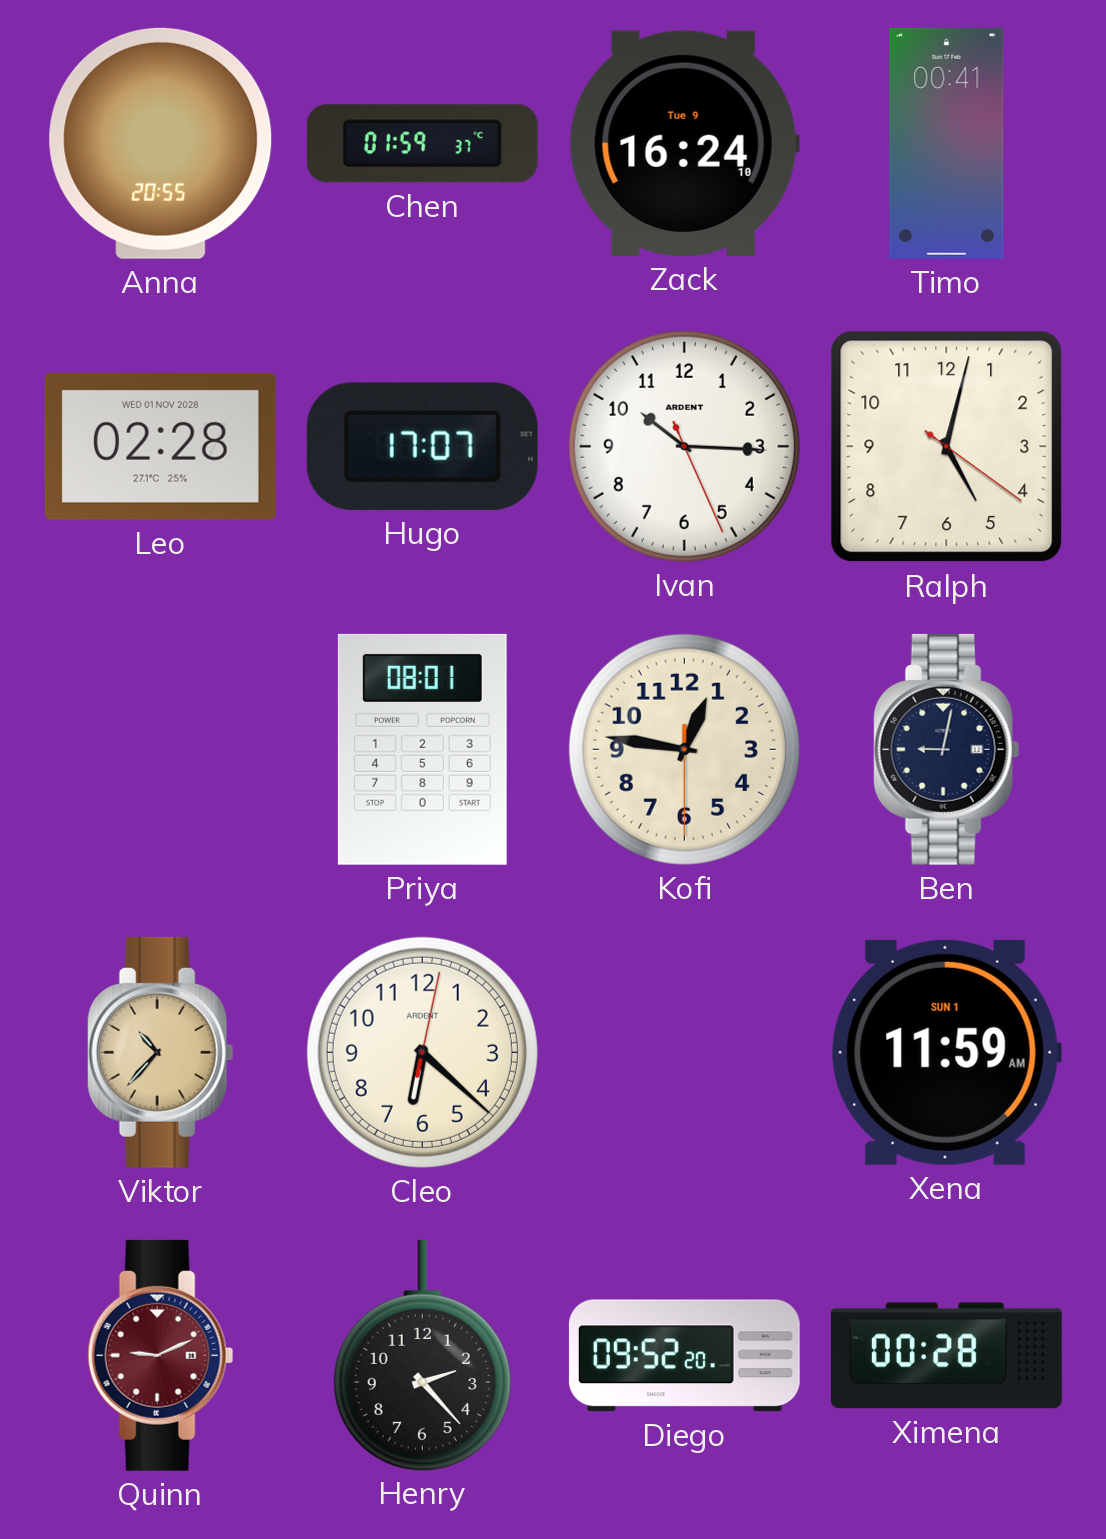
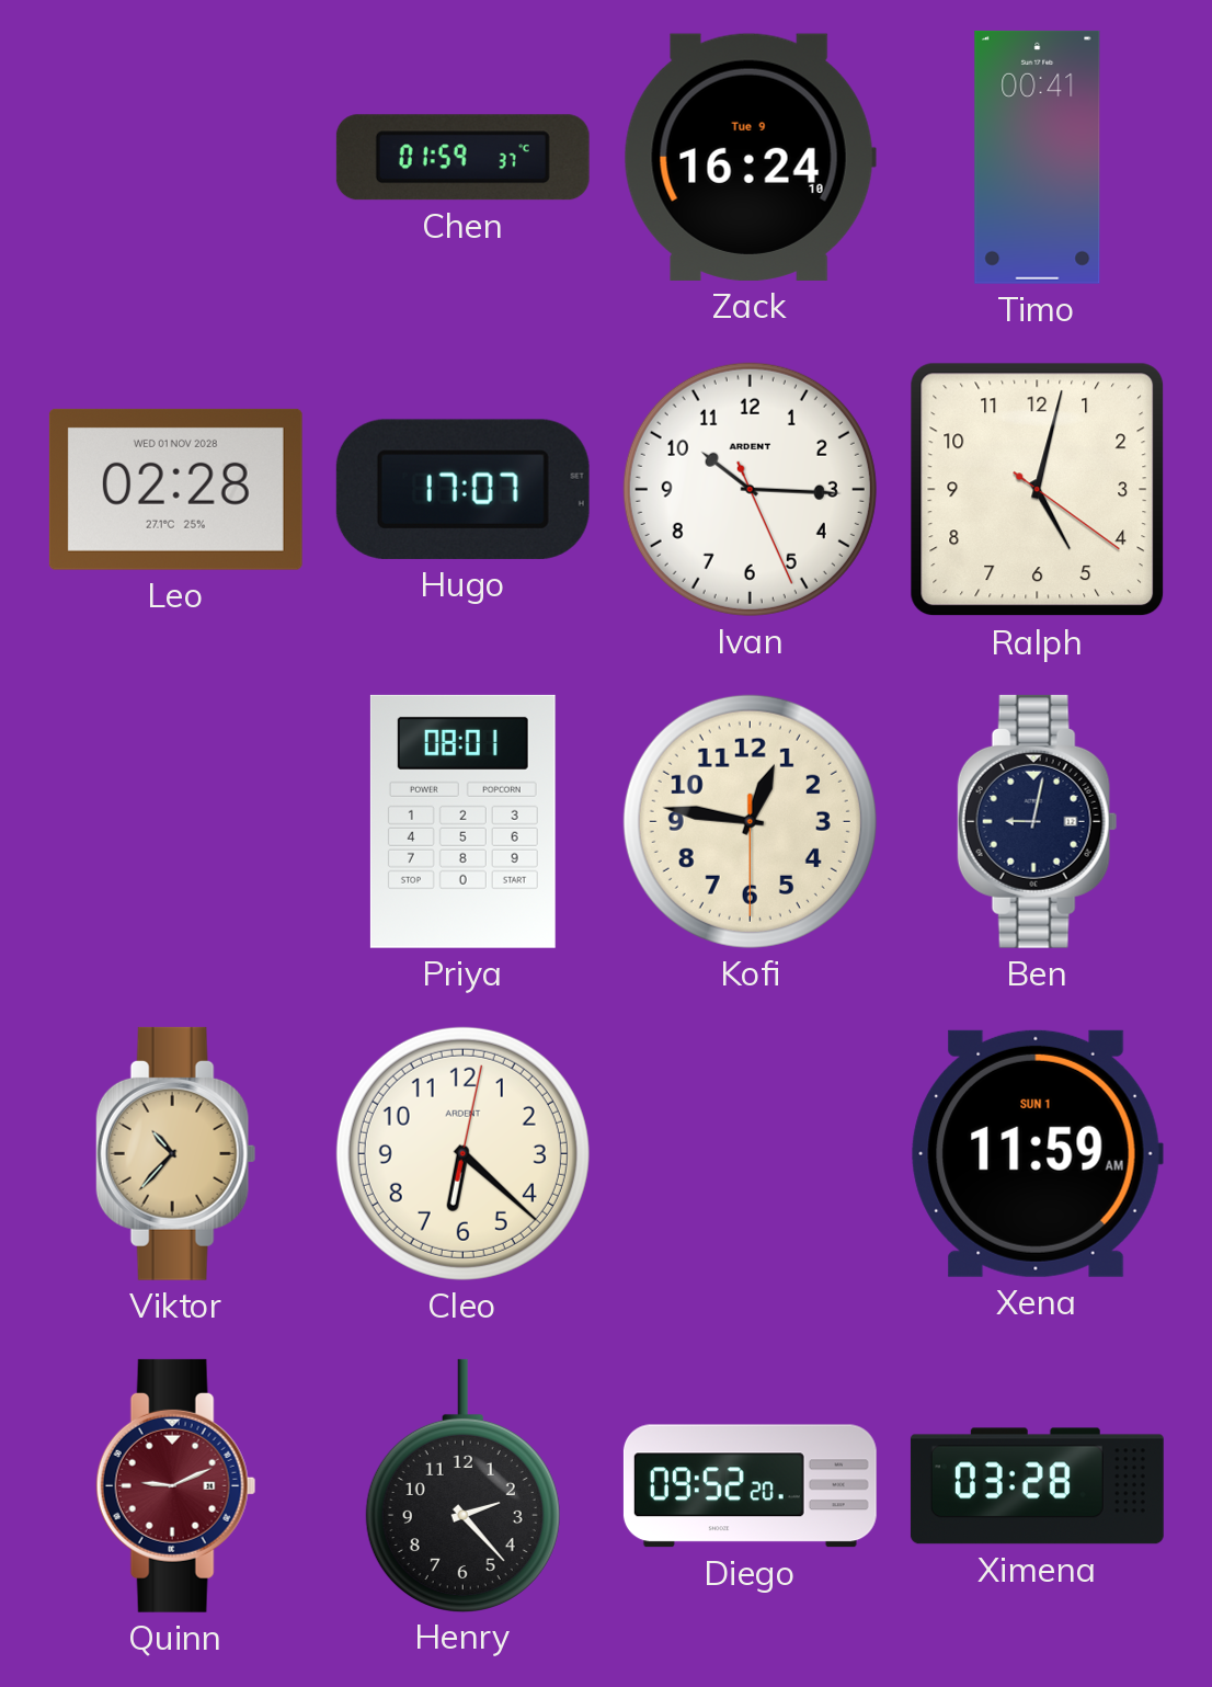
Anna: 20:55 -> none
Ximena: 00:28 -> 03:28
